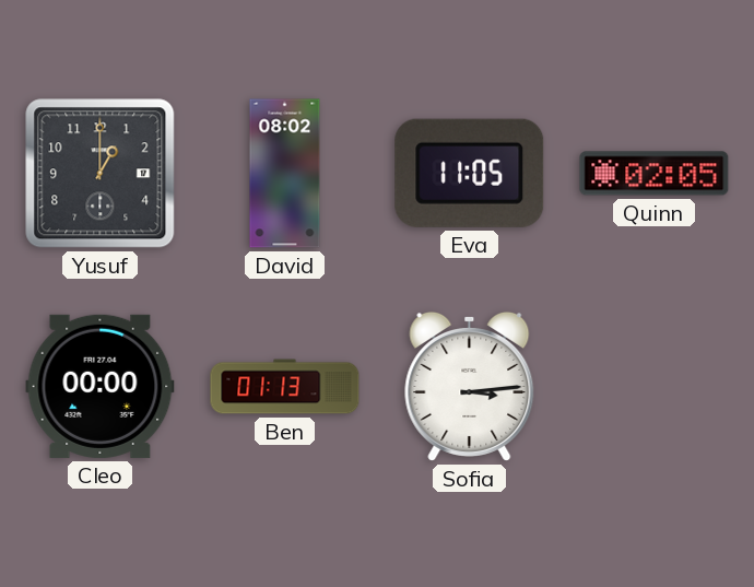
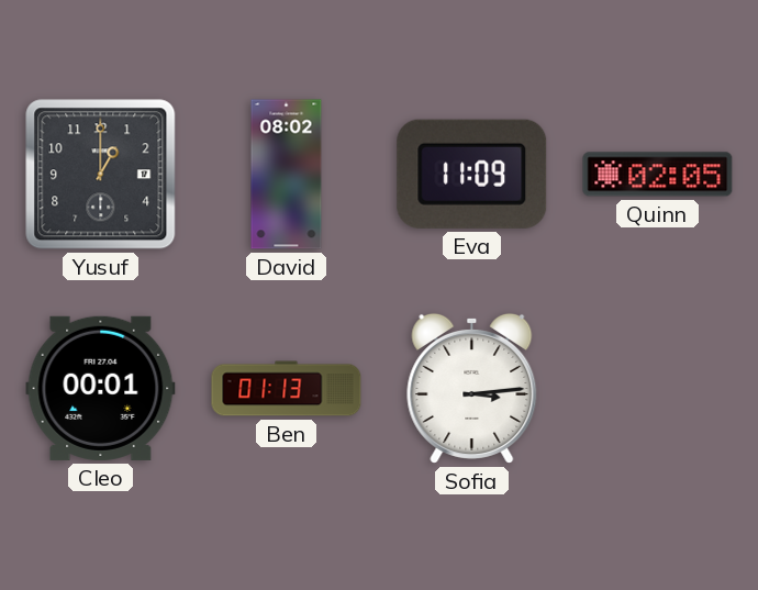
Eva: 11:05 -> 11:09
Cleo: 00:00 -> 00:01
